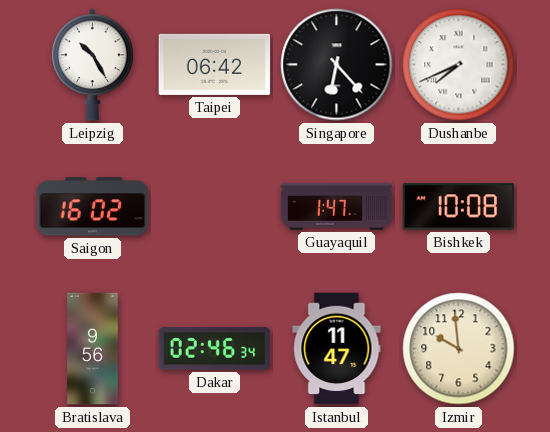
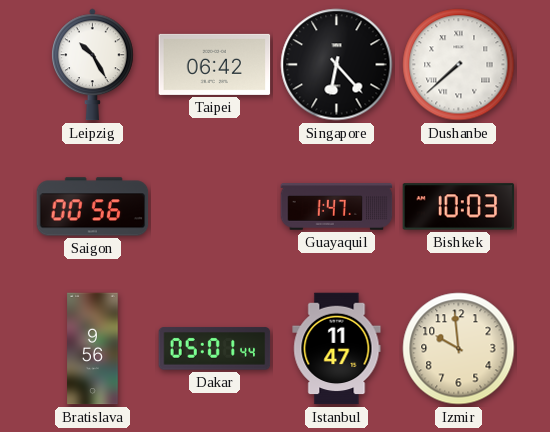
Dushanbe: 7:41 -> 7:38
Saigon: 16:02 -> 00:56
Bishkek: 10:08 -> 10:03
Dakar: 02:46 -> 05:01
